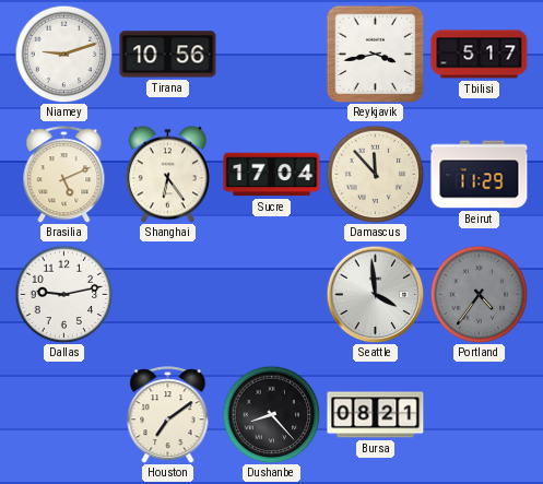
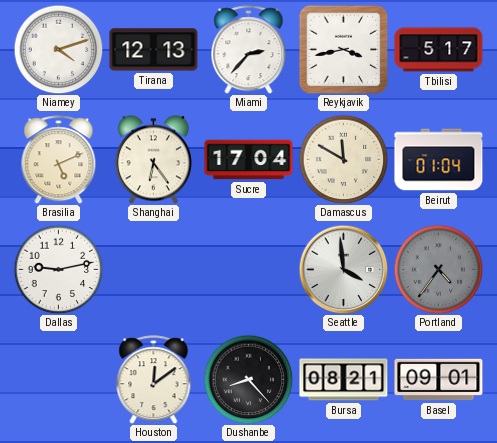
Niamey: 9:12 -> 4:12
Tirana: 10:56 -> 12:13
Miami: none -> 2:37
Damascus: 11:53 -> 11:50
Beirut: 11:29 -> 01:04
Houston: 7:09 -> 12:09
Basel: none -> 09:01
